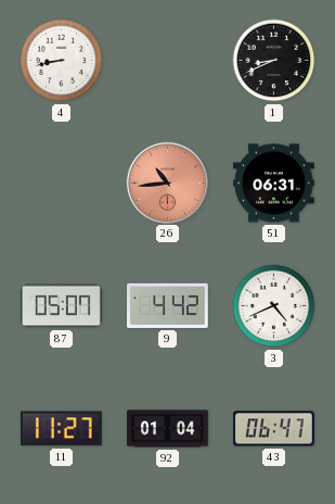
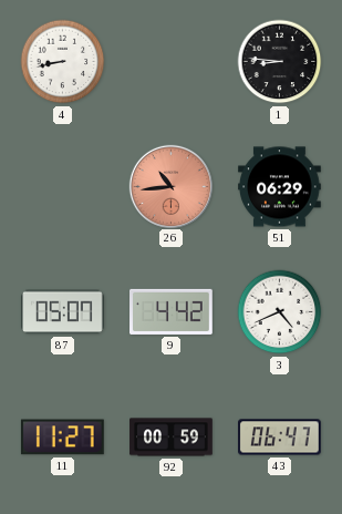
1: 8:41 -> 8:46
51: 06:31 -> 06:29
92: 01:04 -> 00:59
